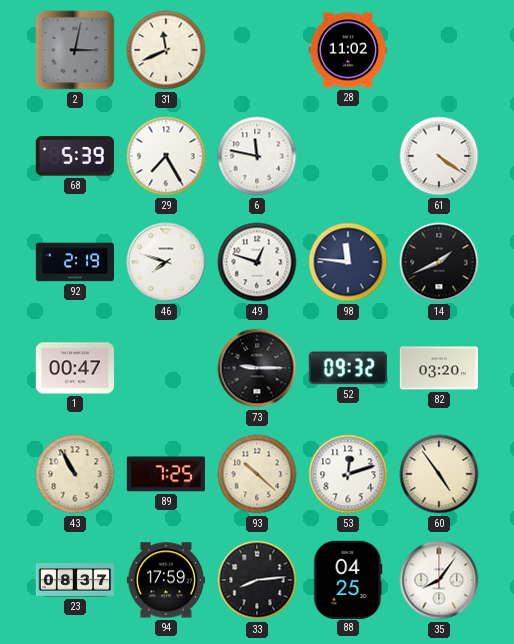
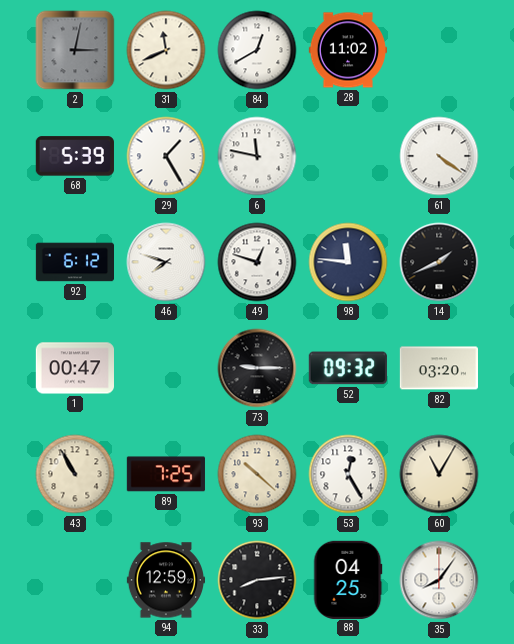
84: none -> 12:40
29: 7:25 -> 1:25
92: 2:19 -> 6:12
53: 12:12 -> 12:25
60: 4:54 -> 11:05
23: 08:37 -> none
94: 17:59 -> 12:59
